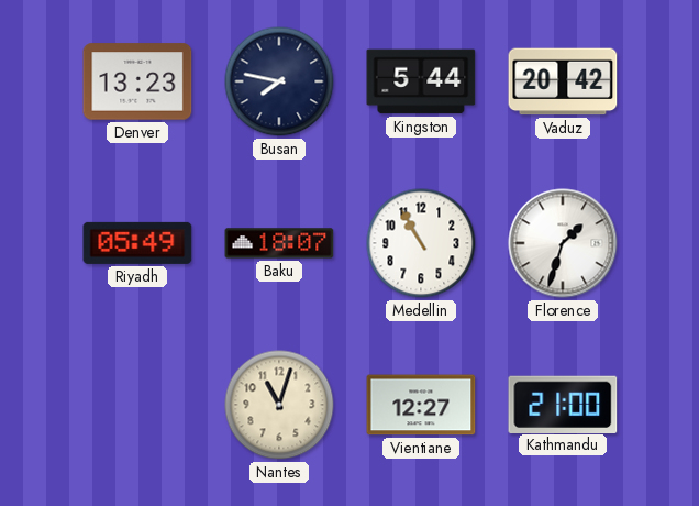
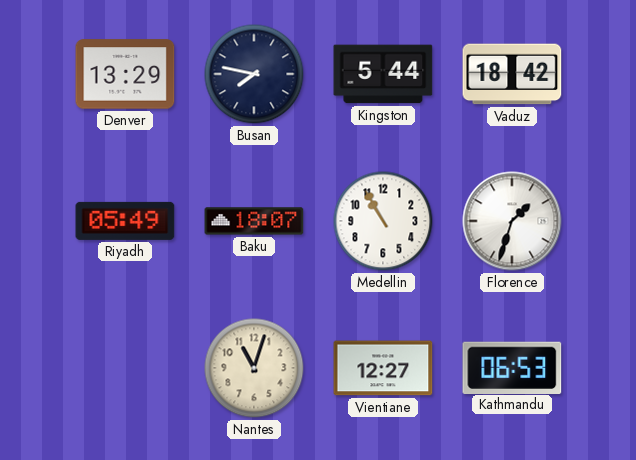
Denver: 13:23 -> 13:29
Vaduz: 20:42 -> 18:42
Kathmandu: 21:00 -> 06:53
